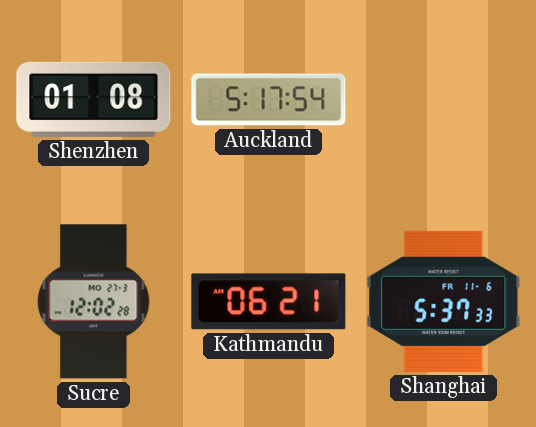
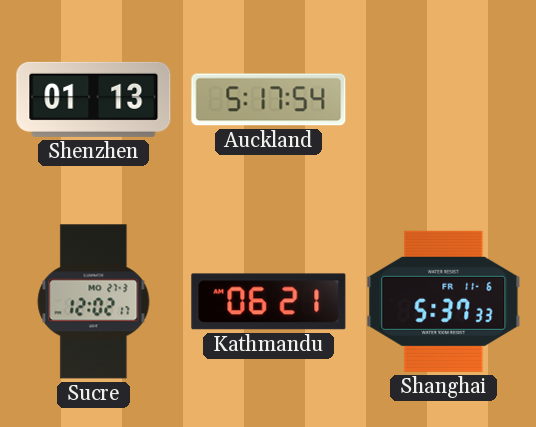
Shenzhen: 01:08 -> 01:13
Sucre: 12:02:28 -> 12:02:17
